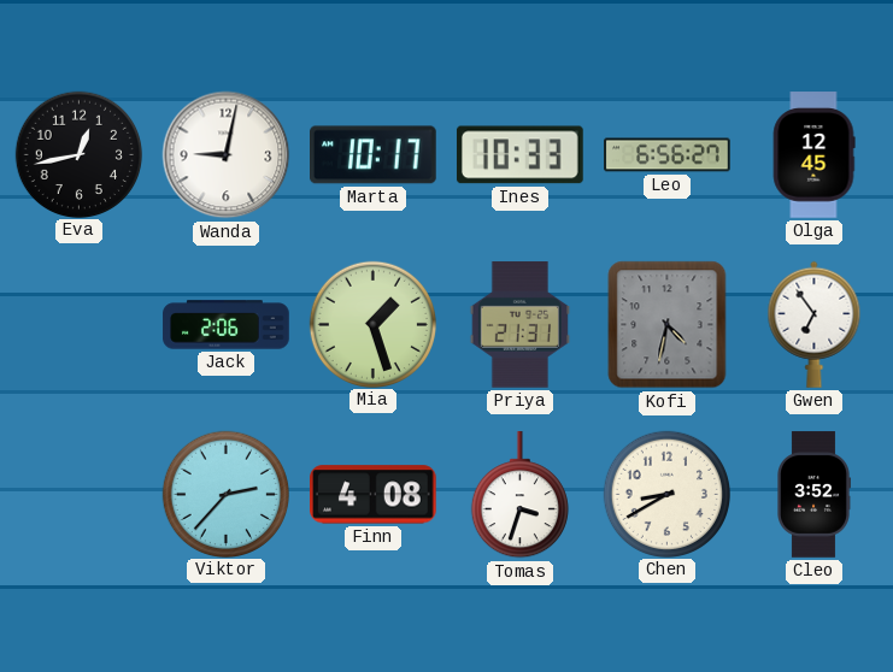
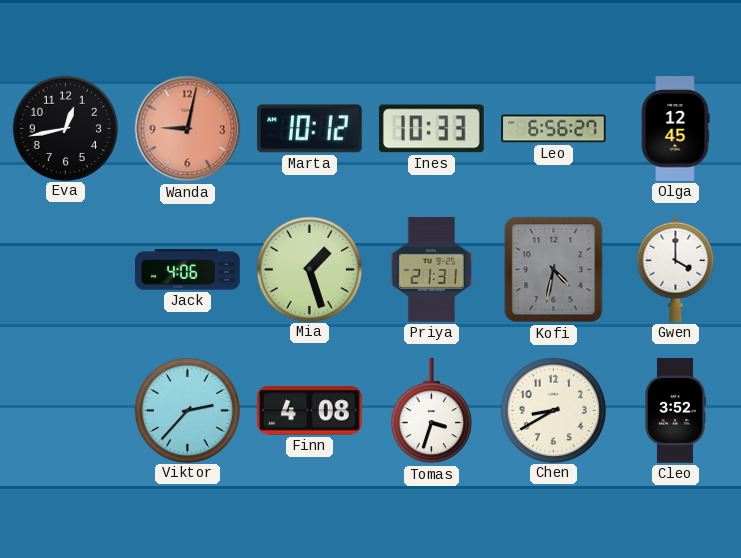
Wanda dial: white -> salmon
Marta: 10:17 -> 10:12
Jack: 2:06 -> 4:06
Gwen: 6:54 -> 4:00
